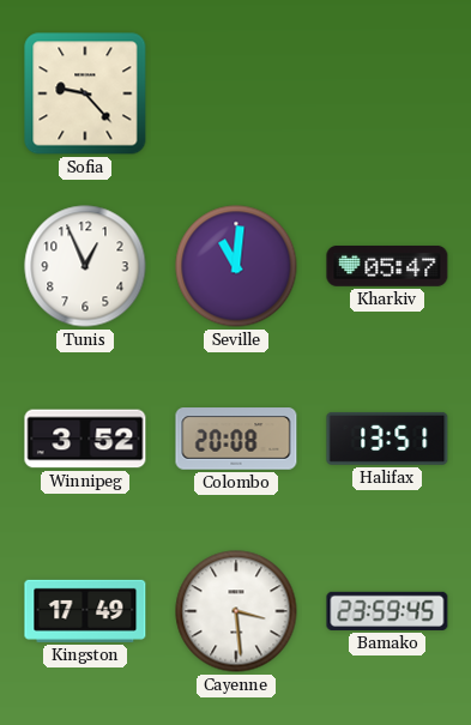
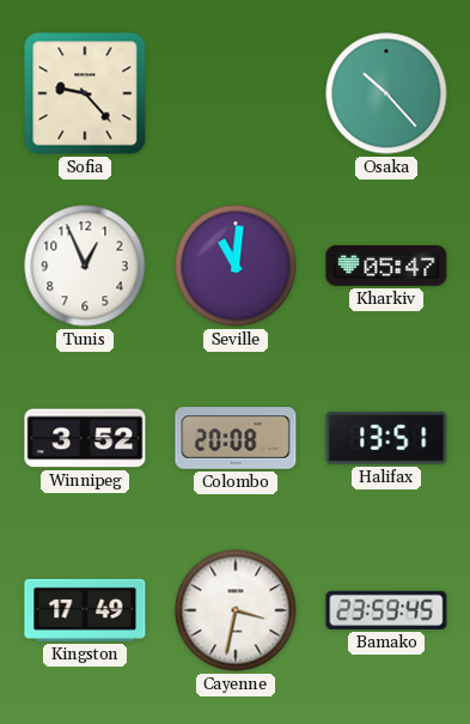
Osaka: none -> 10:23
Cayenne: 3:29 -> 3:32
